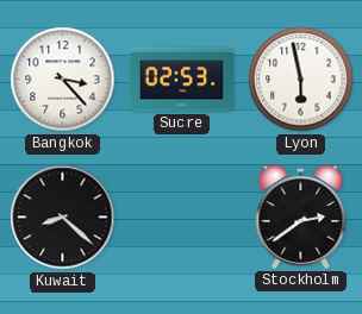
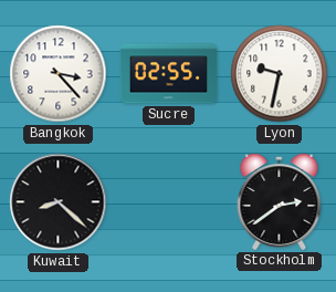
Sucre: 02:53 -> 02:55
Lyon: 5:58 -> 9:32
